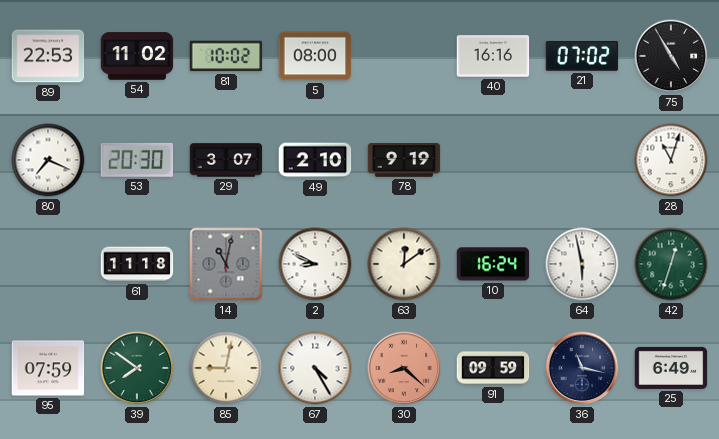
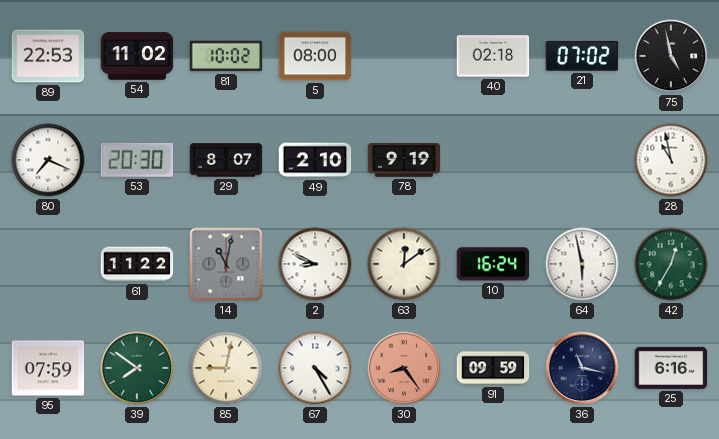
40: 16:16 -> 02:18
75: 4:55 -> 4:58
29: 3:07 -> 8:07
28: 11:03 -> 10:58
61: 11:18 -> 11:22
42: 12:33 -> 12:35
30: 8:22 -> 8:24
25: 6:49 -> 6:16
